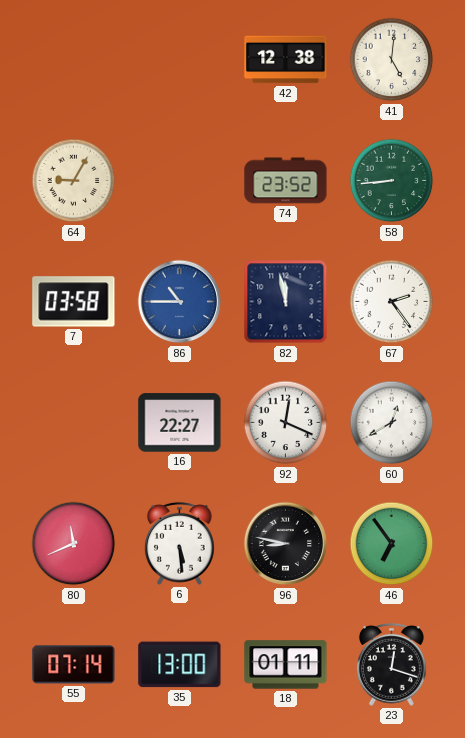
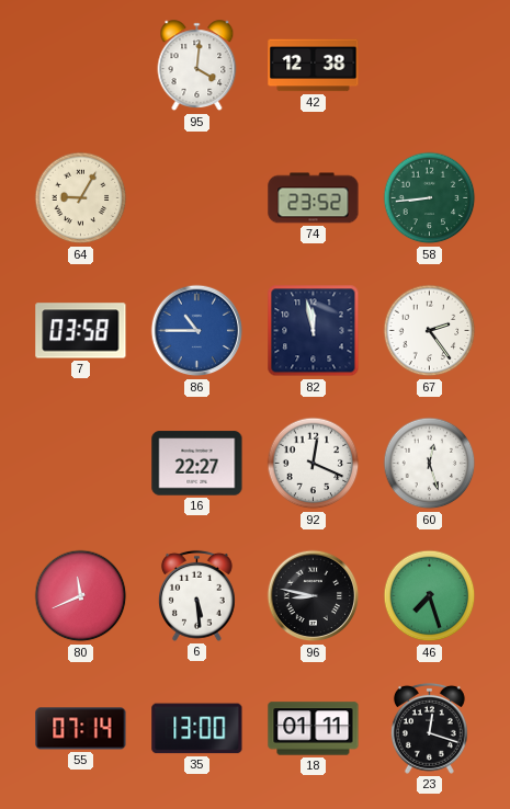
95: none -> 4:01
41: 5:01 -> none
60: 12:40 -> 12:27
46: 6:54 -> 7:27
